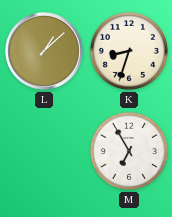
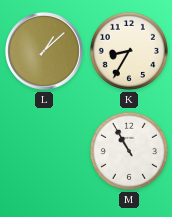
K: 8:33 -> 8:35
M: 6:55 -> 10:55
